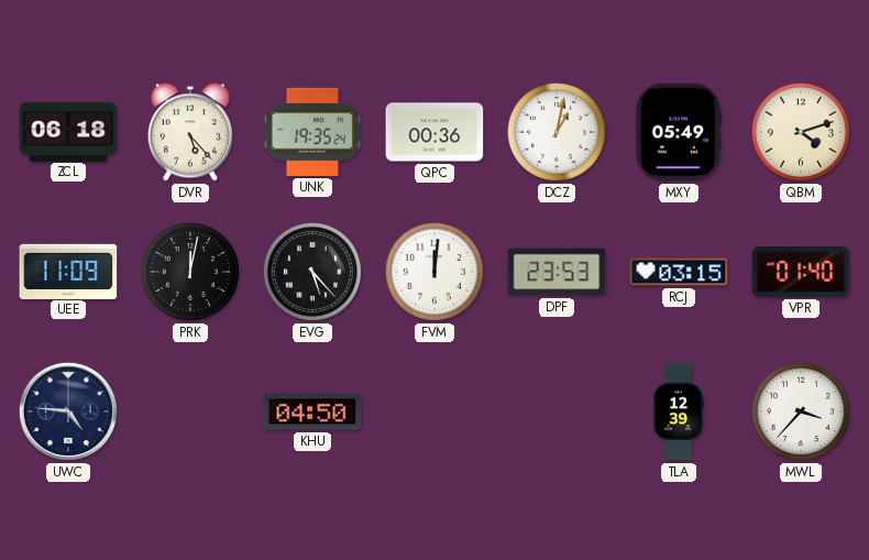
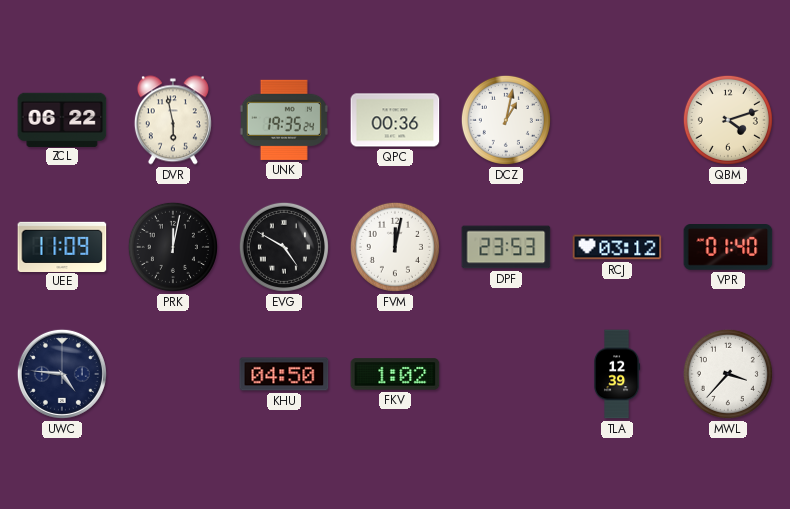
ZCL: 06:18 -> 06:22
DVR: 5:23 -> 5:58
MXY: 05:49 -> none
EVG: 5:23 -> 4:50
FVM: 12:01 -> 12:02
RCJ: 03:15 -> 03:12
FKV: none -> 1:02
